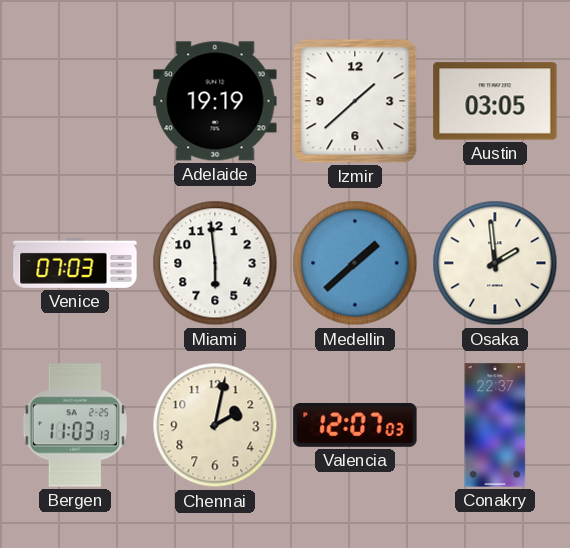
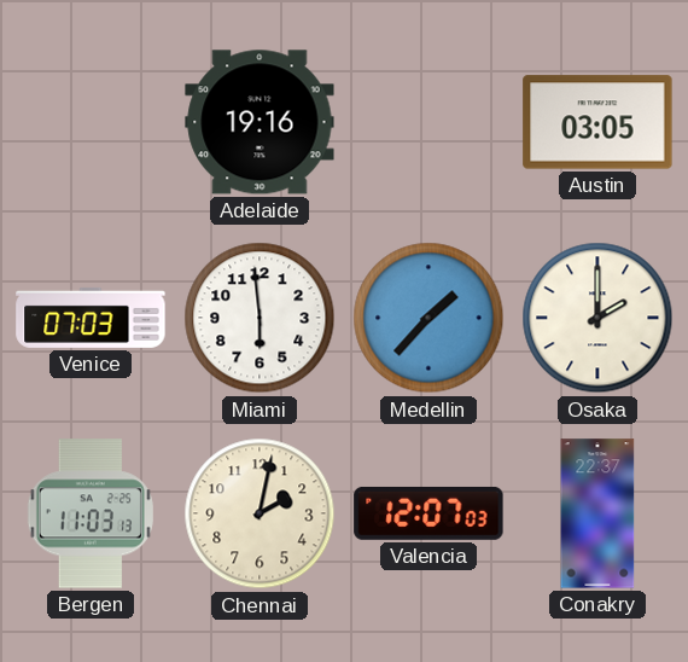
Adelaide: 19:19 -> 19:16
Izmir: 1:38 -> none
Medellin: 1:38 -> 1:37
Osaka: 1:59 -> 2:00
